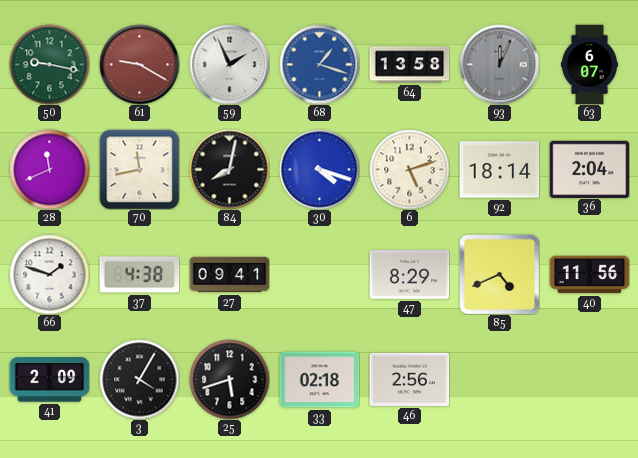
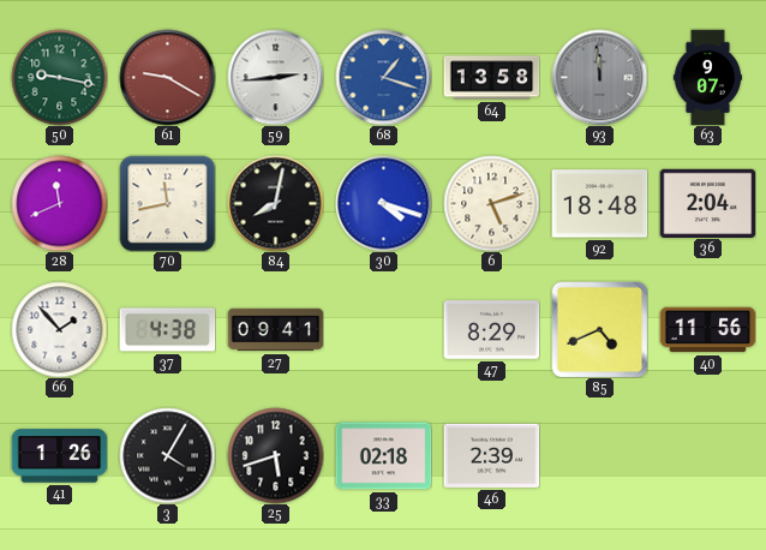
59: 1:56 -> 2:44
93: 12:04 -> 11:59
63: 6:07 -> 9:07
92: 18:14 -> 18:48
66: 1:48 -> 1:53
41: 2:09 -> 1:26
46: 2:56 -> 2:39
